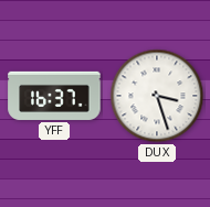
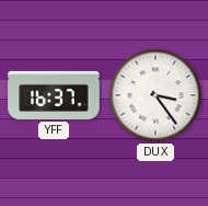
DUX: 3:27 -> 3:24
